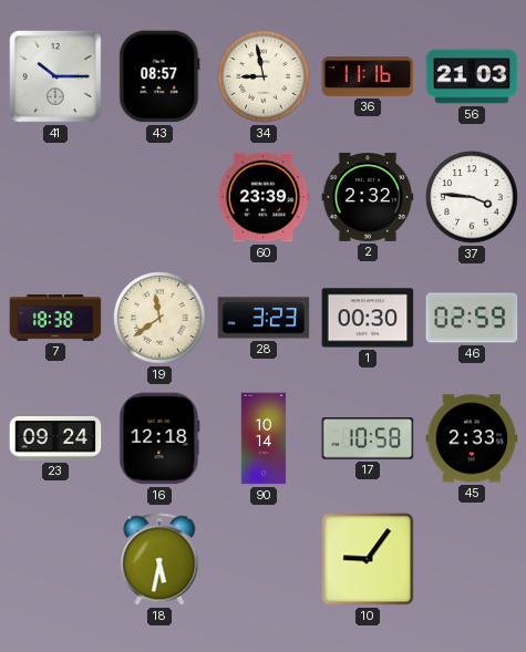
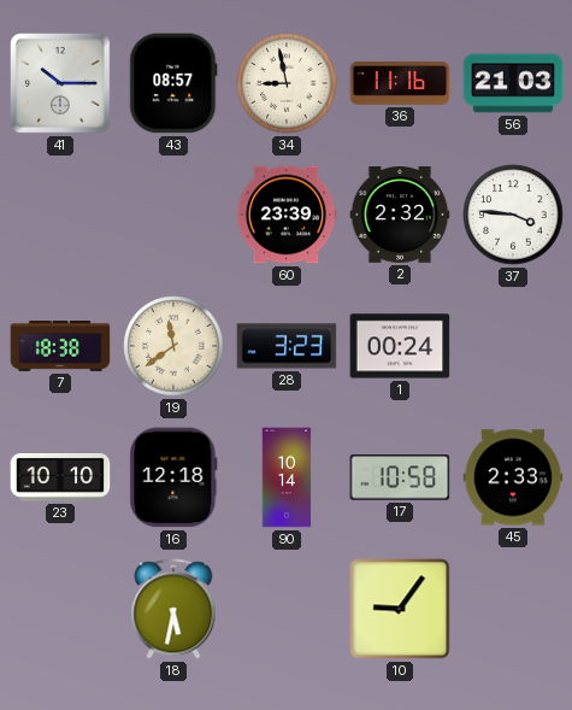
1: 00:30 -> 00:24
46: 02:59 -> none
23: 09:24 -> 10:10
